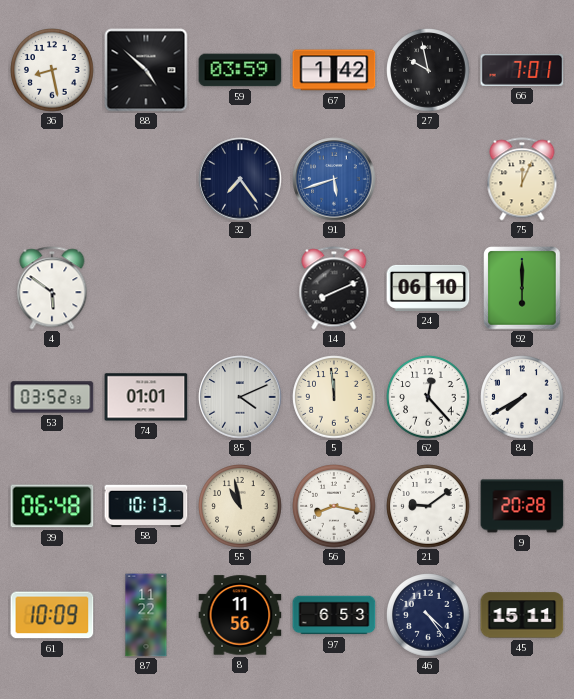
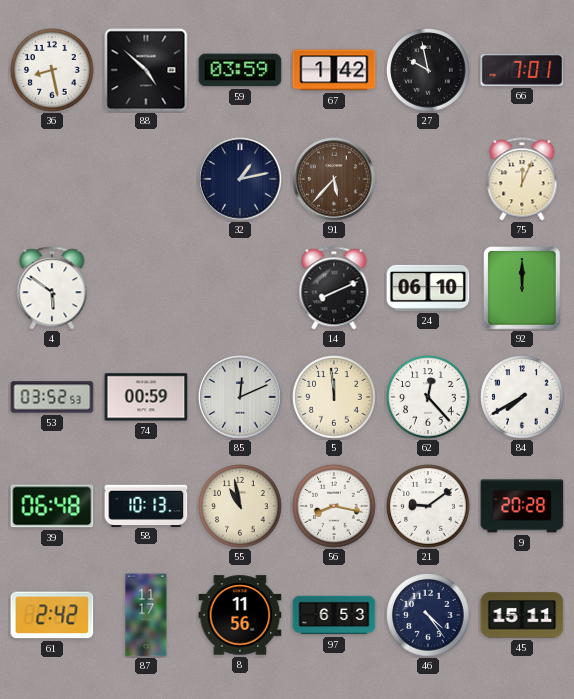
32: 7:24 -> 1:13
91: 5:42 -> 5:37
91 dial: blue -> brown
92: 6:00 -> 12:00
74: 01:01 -> 00:59
85: 4:11 -> 12:11
61: 10:09 -> 2:42
87: 11:22 -> 11:17
